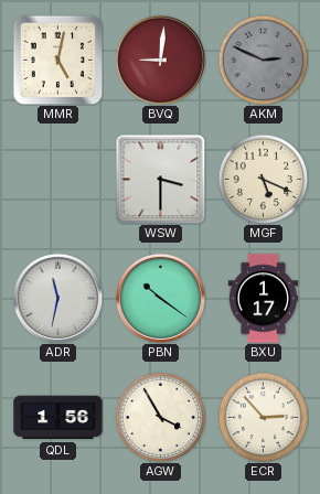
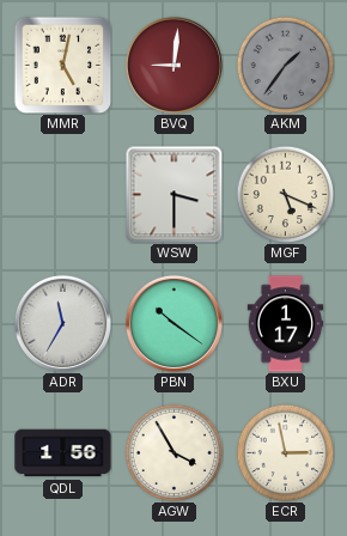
AKM: 2:49 -> 1:36
ADR: 11:32 -> 11:35
ECR: 2:53 -> 2:58
